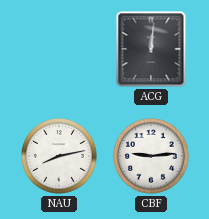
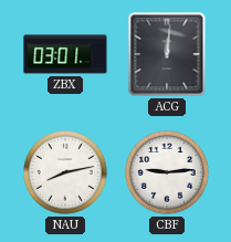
ZBX: none -> 03:01
